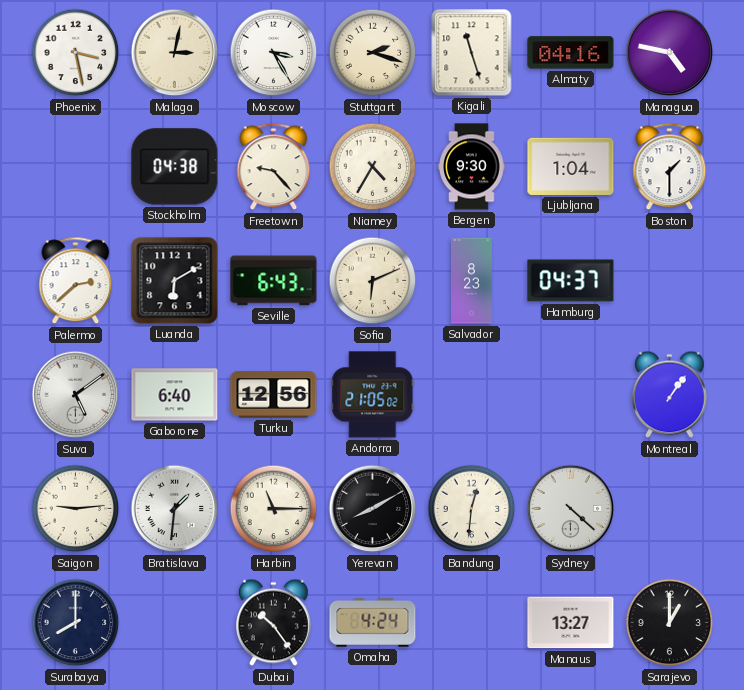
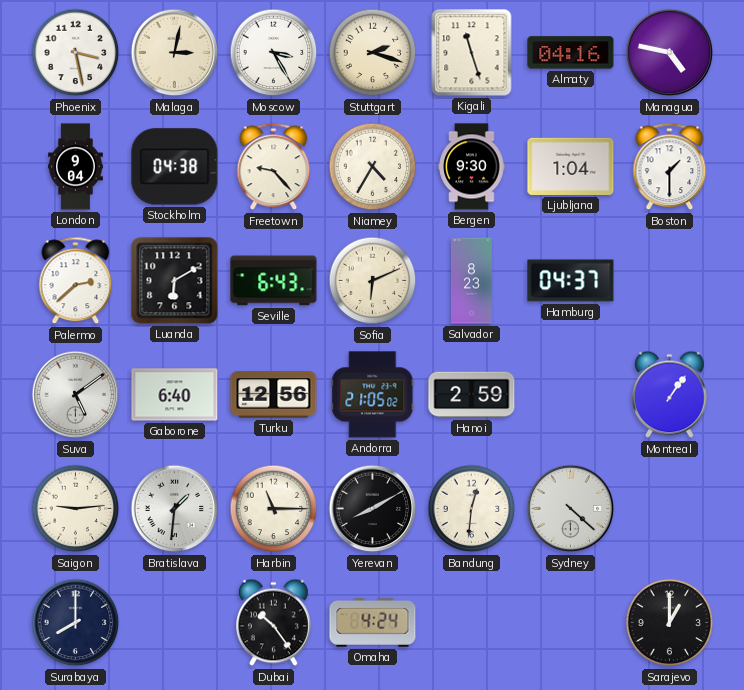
London: none -> 9:04
Hanoi: none -> 2:59
Manaus: 13:27 -> none
